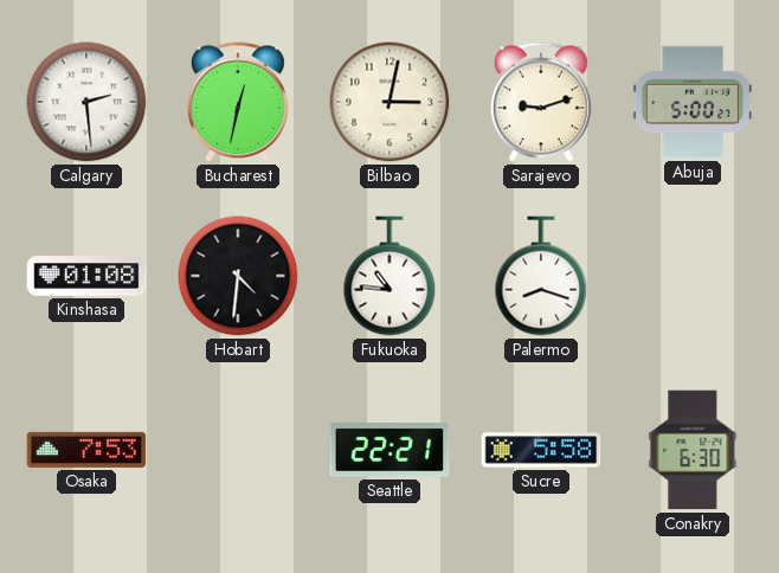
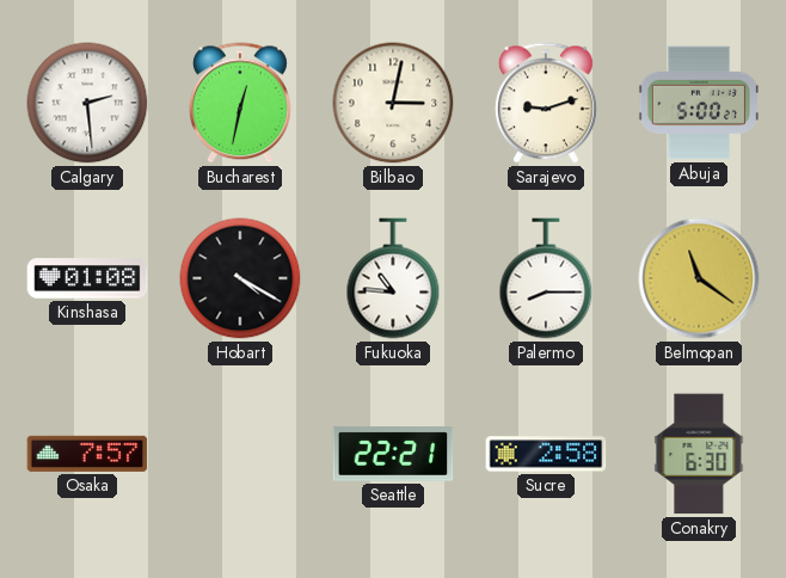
Hobart: 4:31 -> 4:20
Palermo: 8:18 -> 8:15
Belmopan: none -> 11:21
Osaka: 7:53 -> 7:57
Sucre: 5:58 -> 2:58
